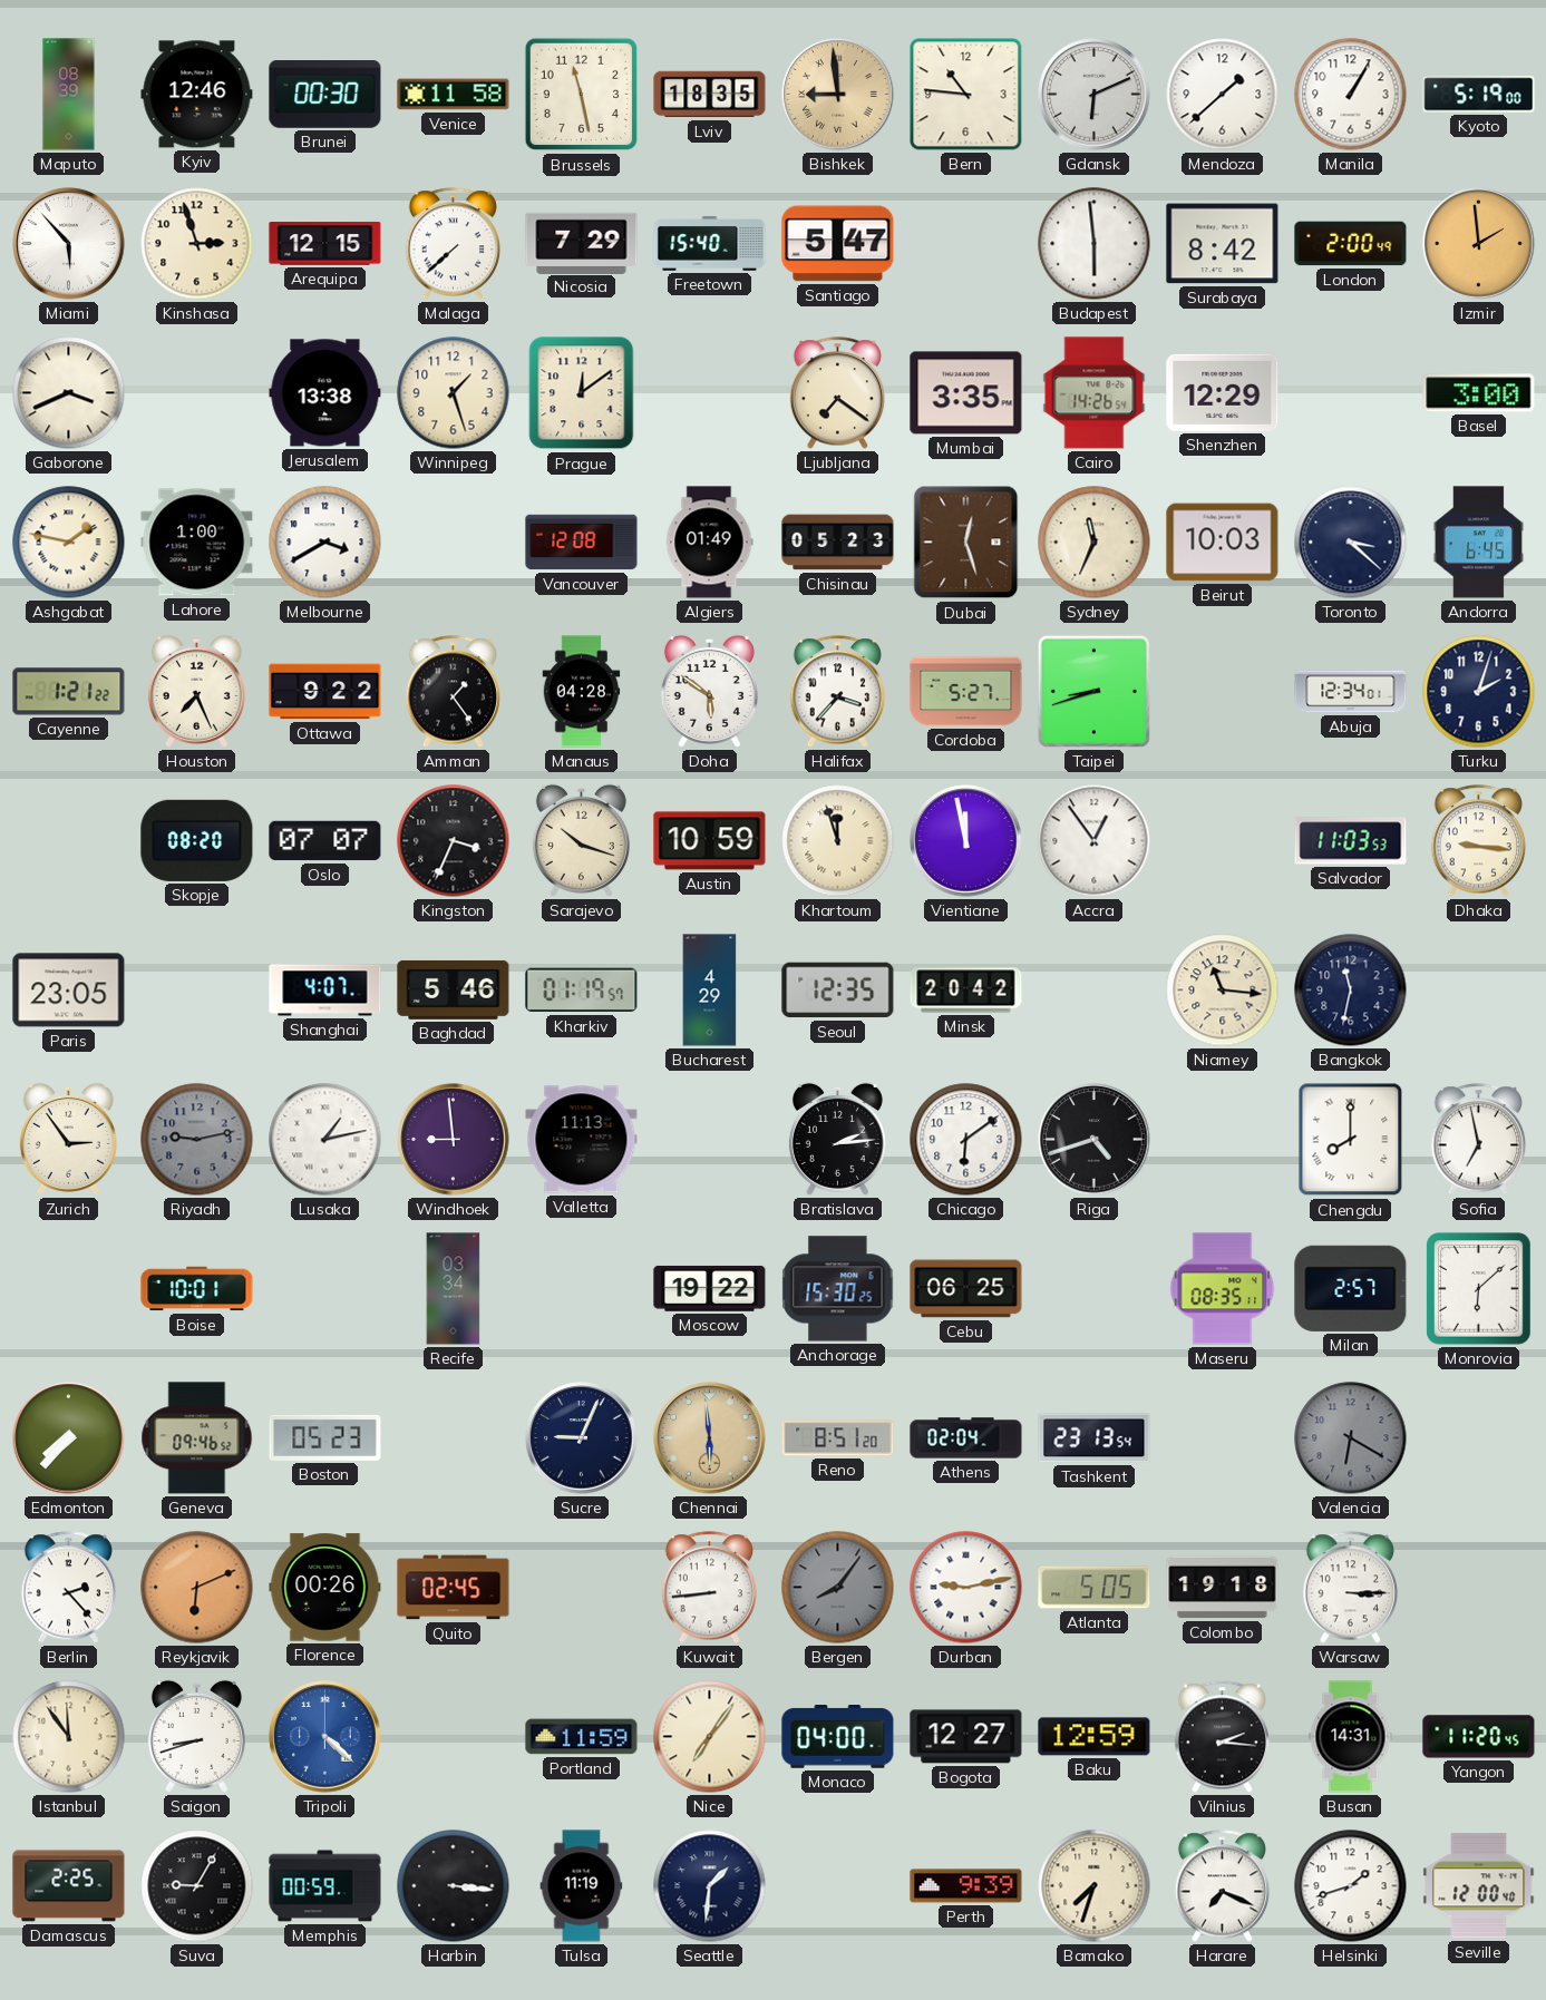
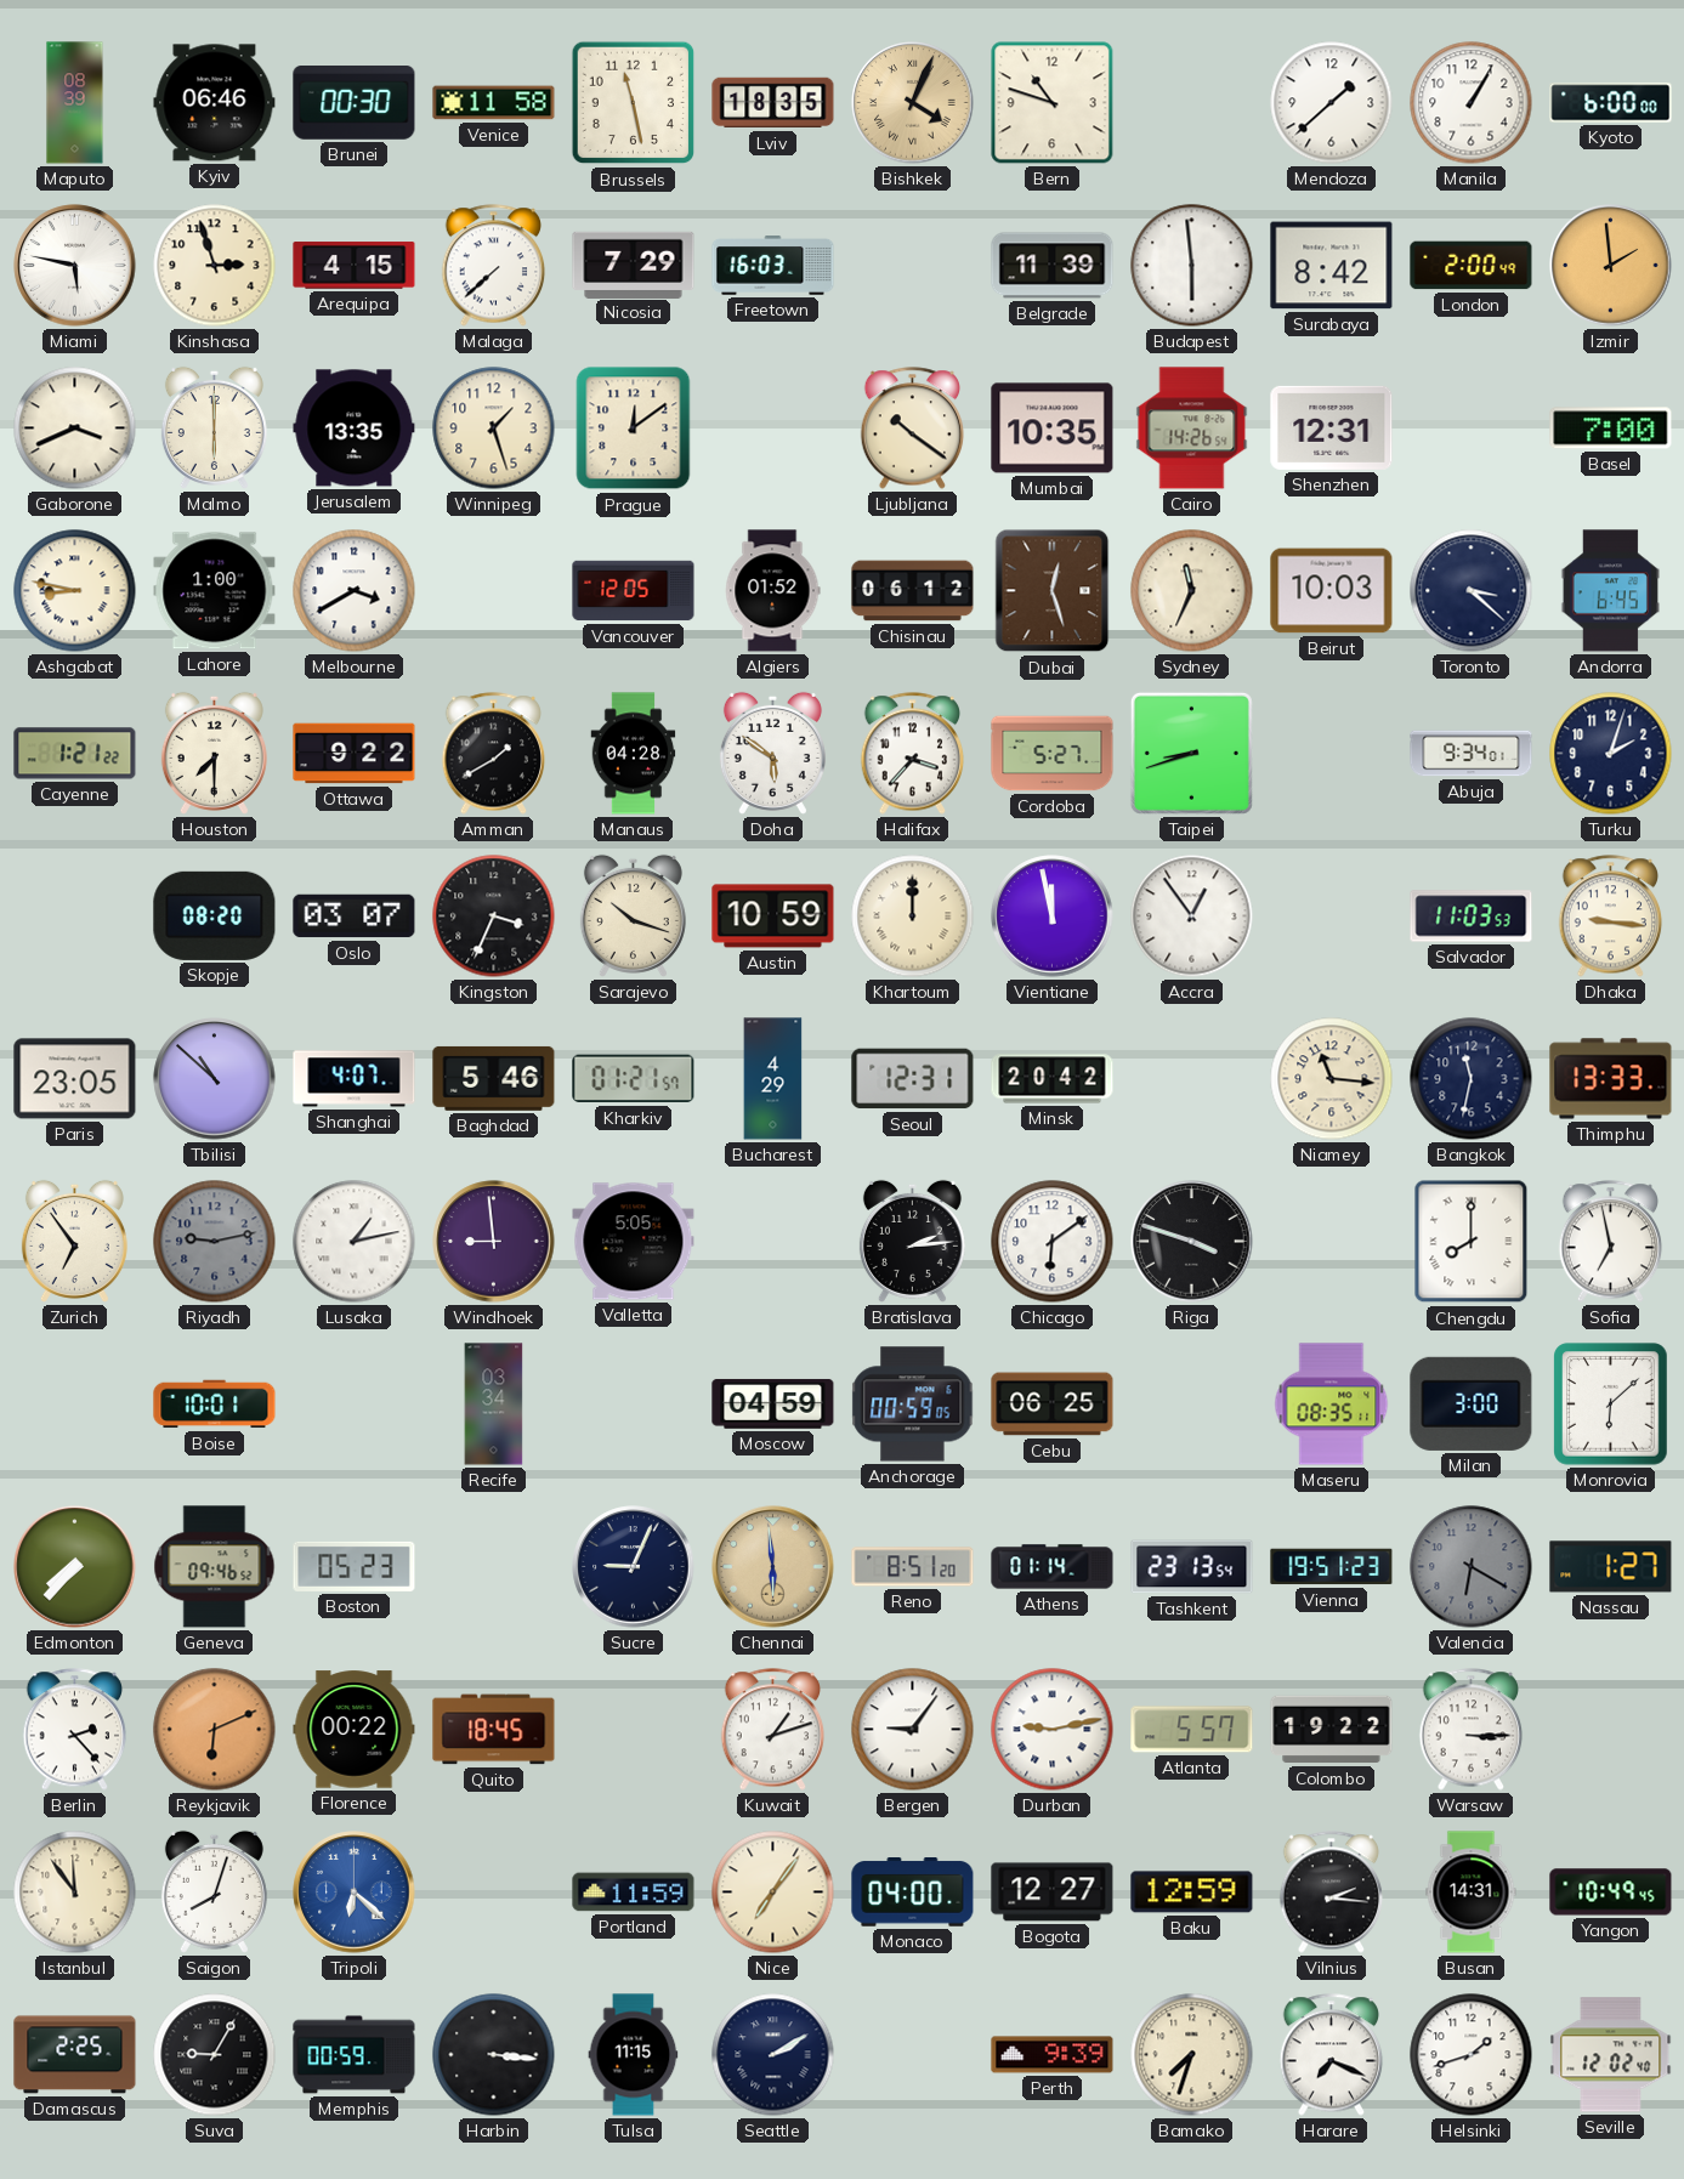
Kyiv: 12:46 -> 06:46
Bishkek: 8:59 -> 4:04
Bern: 10:46 -> 10:48
Gdansk: 6:11 -> none
Kyoto: 5:19 -> 6:00
Miami: 5:53 -> 5:47
Arequipa: 12:15 -> 4:15
Freetown: 15:40 -> 16:03
Santiago: 5:47 -> none
Belgrade: none -> 11:39
Malmo: none -> 6:00
Jerusalem: 13:38 -> 13:35
Ljubljana: 7:21 -> 10:21
Mumbai: 3:35 -> 10:35
Shenzhen: 12:29 -> 12:31
Basel: 3:00 -> 7:00
Ashgabat: 1:47 -> 8:47
Vancouver: 12:08 -> 12:05
Algiers: 01:49 -> 01:52
Chisinau: 05:23 -> 06:12
Houston: 7:26 -> 7:30
Amman: 1:24 -> 1:40
Abuja: 12:34 -> 9:34
Oslo: 07:07 -> 03:07
Khartoum: 11:57 -> 12:00
Tbilisi: none -> 10:52
Kharkiv: 01:19 -> 01:21
Seoul: 12:35 -> 12:31
Thimphu: none -> 13:33
Zurich: 2:54 -> 6:54
Valletta: 11:13 -> 5:05
Riga: 4:42 -> 3:48
Moscow: 19:22 -> 04:59
Anchorage: 15:30 -> 00:59
Milan: 2:57 -> 3:00
Athens: 02:04 -> 01:14
Vienna: none -> 19:51
Nassau: none -> 1:27
Florence: 00:26 -> 00:22
Quito: 02:45 -> 18:45
Kuwait: 8:44 -> 1:12
Bergen: 8:06 -> 9:06
Bergen dial: grey -> white
Atlanta: 5:05 -> 5:57
Colombo: 19:18 -> 19:22
Saigon: 8:42 -> 8:03
Tripoli: 4:22 -> 6:22
Yangon: 11:20 -> 10:49
Tulsa: 11:19 -> 11:15
Seattle: 1:31 -> 2:10
Seville: 12:00 -> 12:02
